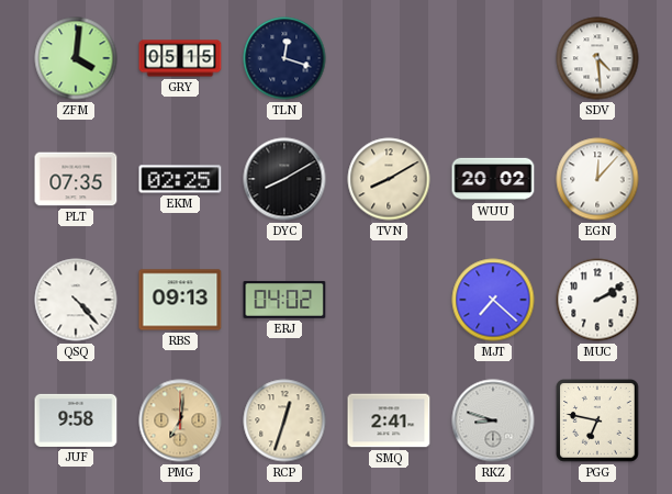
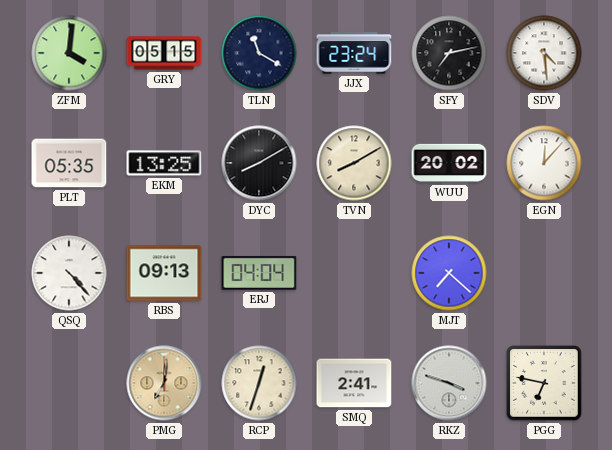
TLN: 12:18 -> 11:20
JJX: none -> 23:24
SFY: none -> 7:13
PLT: 07:35 -> 05:35
EKM: 02:25 -> 13:25
ERJ: 04:02 -> 04:04
MUC: 2:10 -> none
JUF: 9:58 -> none
RKZ: 8:48 -> 3:48
